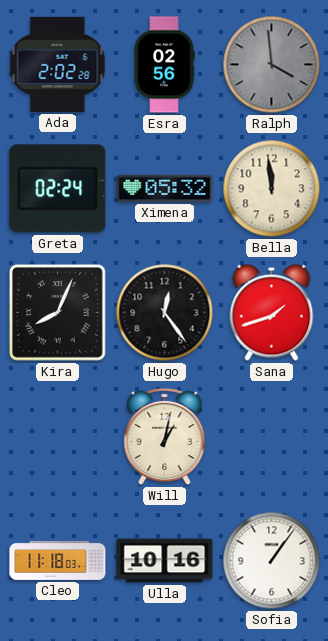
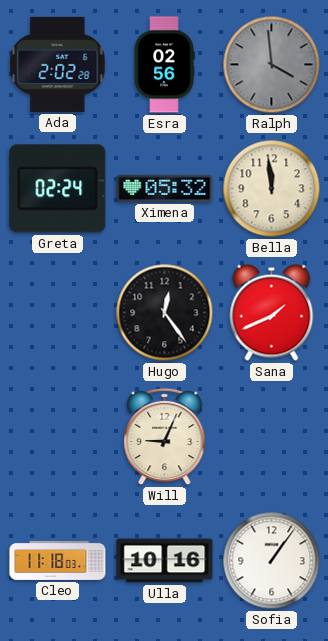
Kira: 8:04 -> none
Sana: 1:42 -> 1:41
Will: 1:02 -> 9:04
